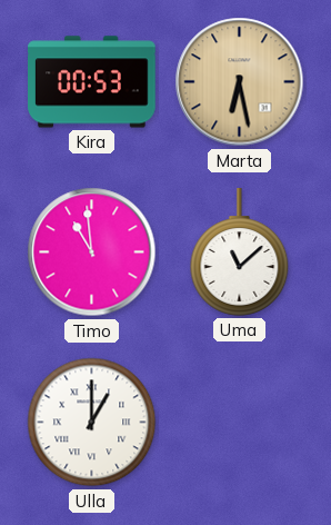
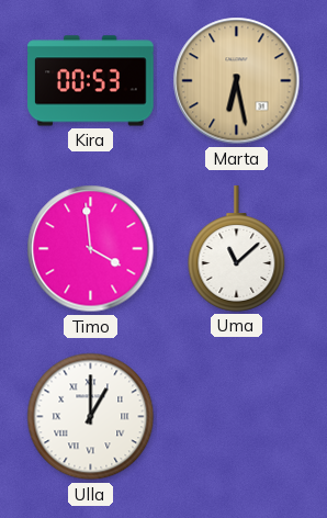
Timo: 10:59 -> 3:59
